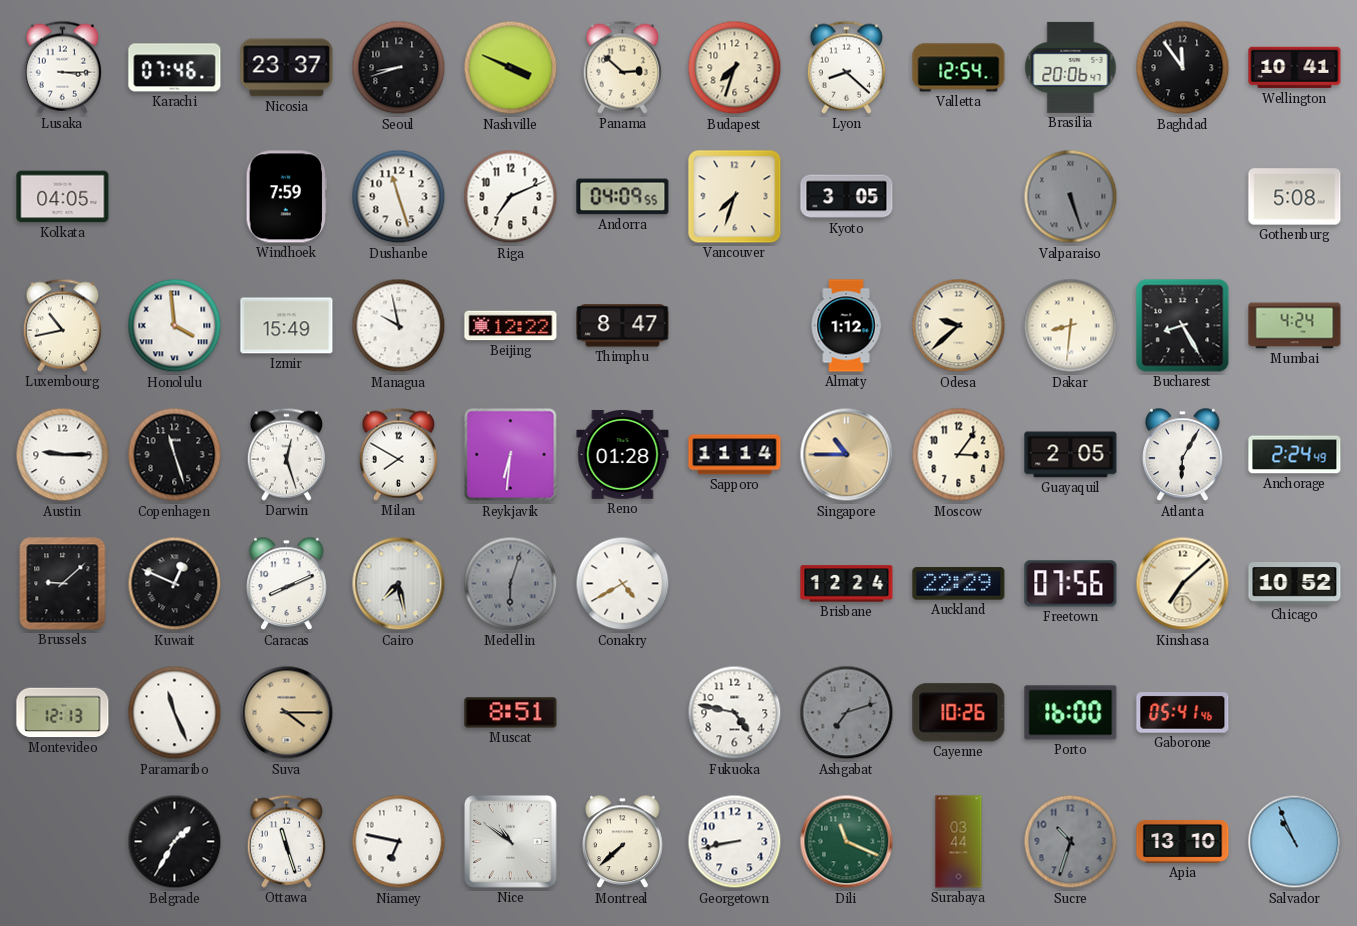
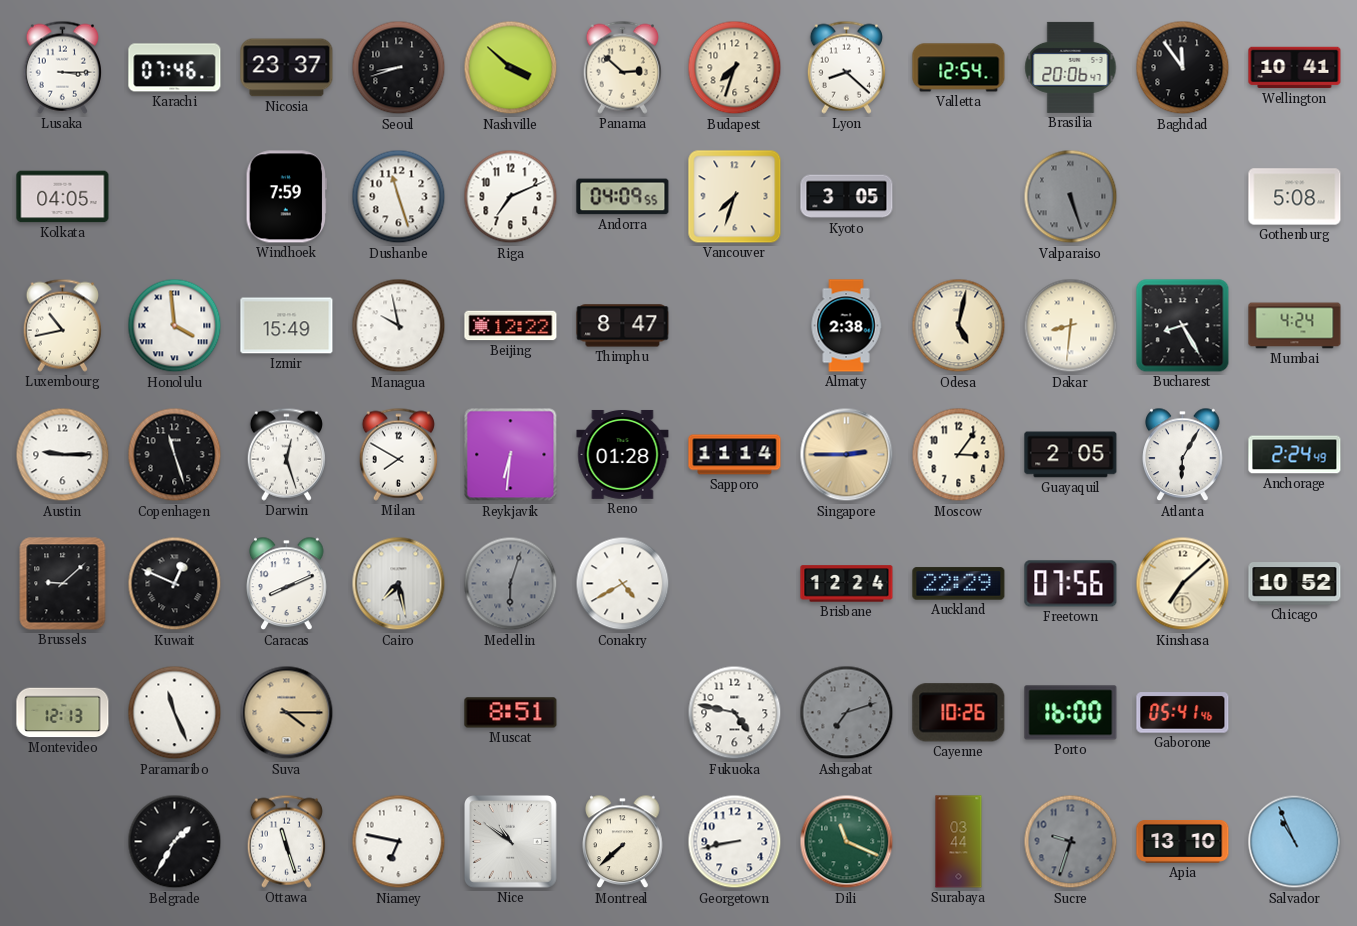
Nashville: 3:49 -> 3:52
Almaty: 1:12 -> 2:38
Odesa: 9:38 -> 5:02
Singapore: 10:45 -> 2:45
Sucre: 10:33 -> 9:33
